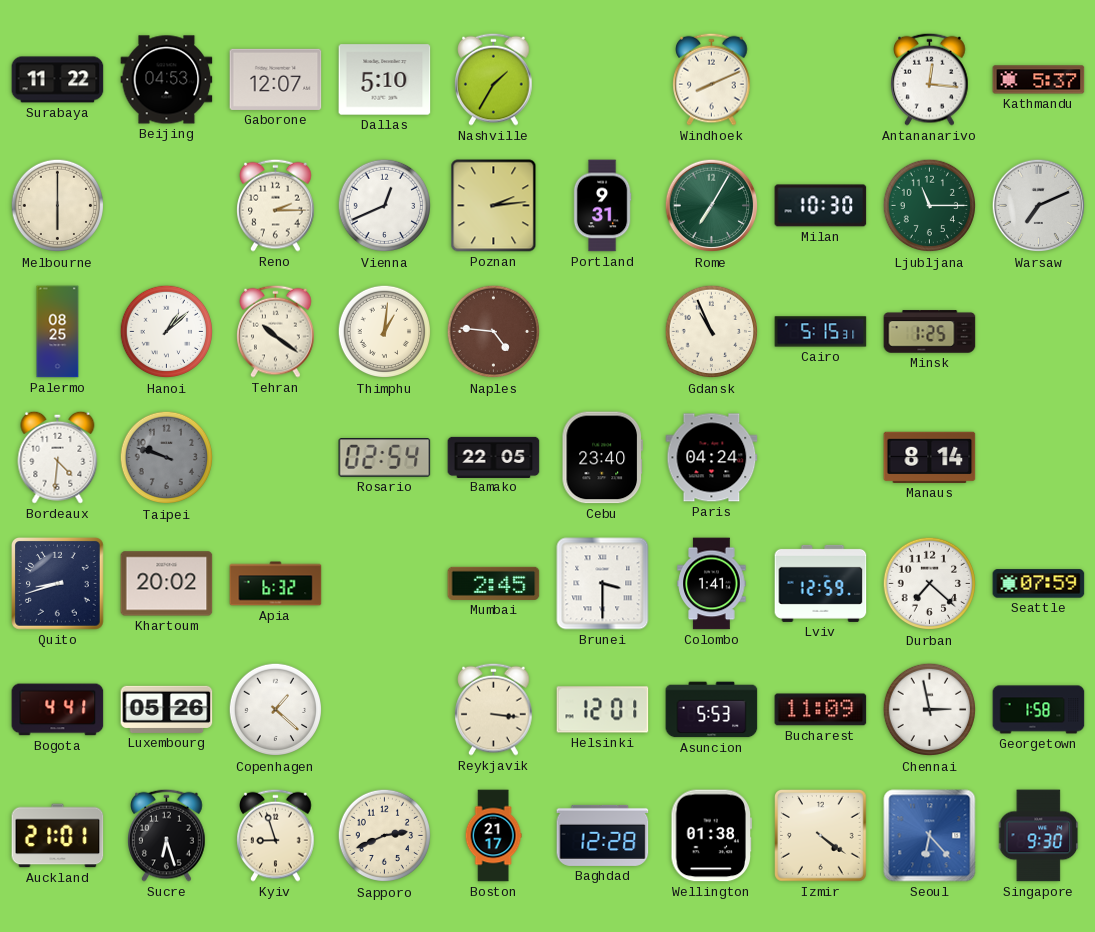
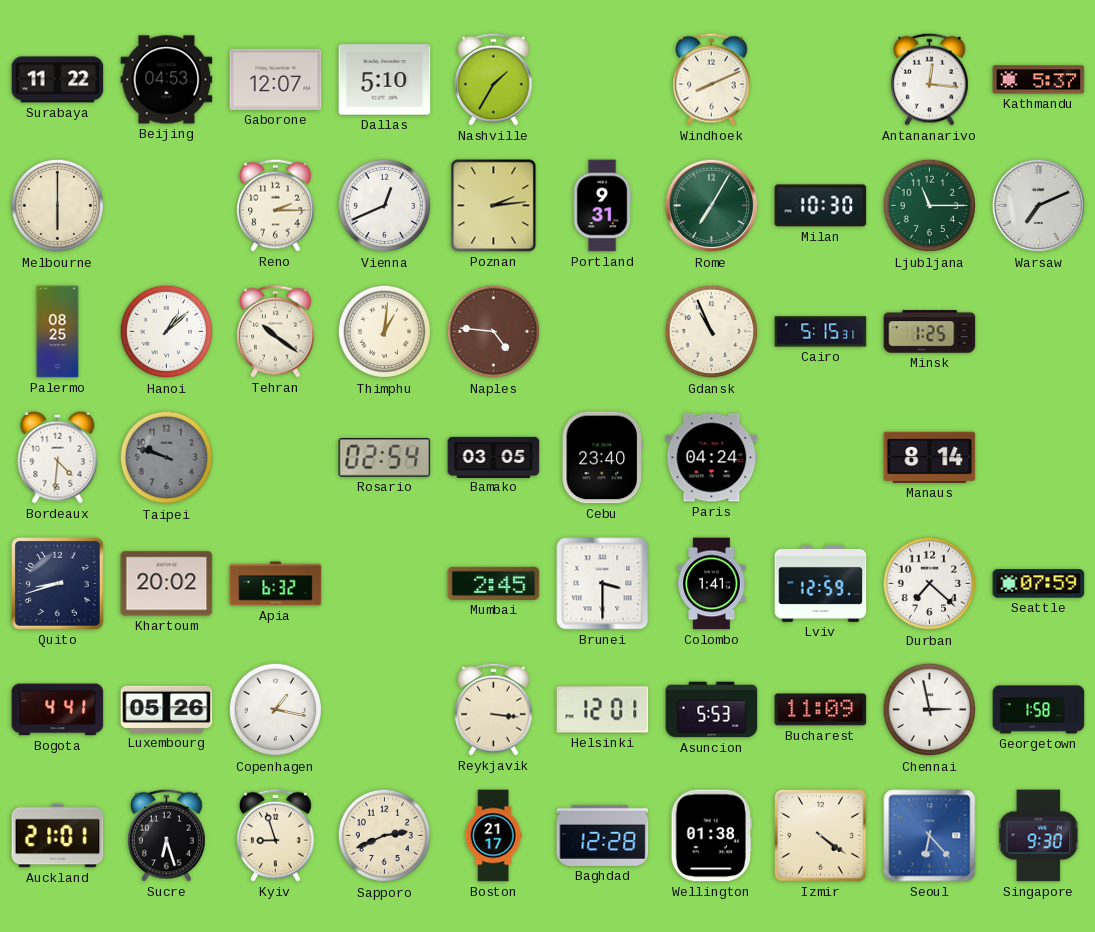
Bamako: 22:05 -> 03:05
Copenhagen: 1:22 -> 1:17
